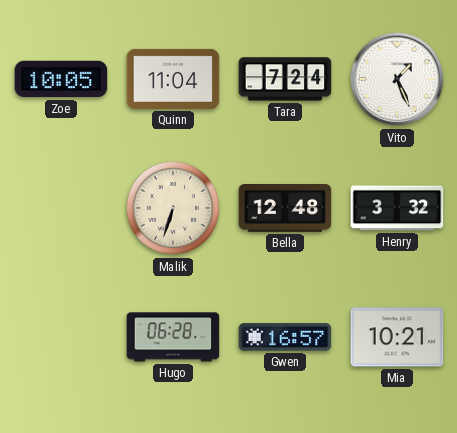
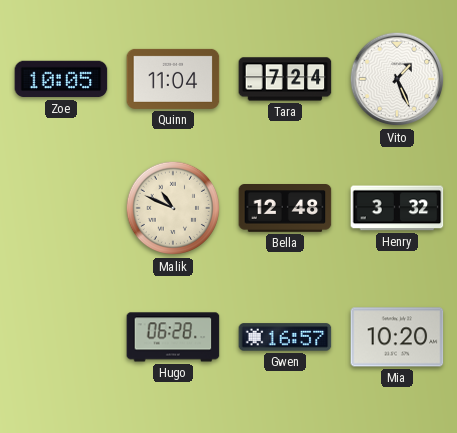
Malik: 6:33 -> 10:49
Mia: 10:21 -> 10:20
